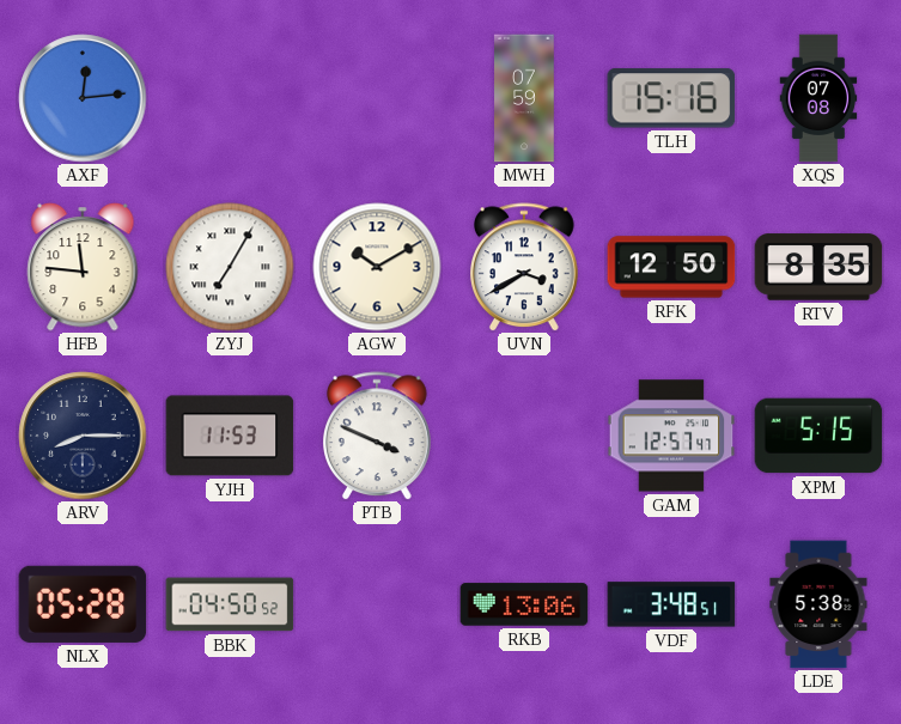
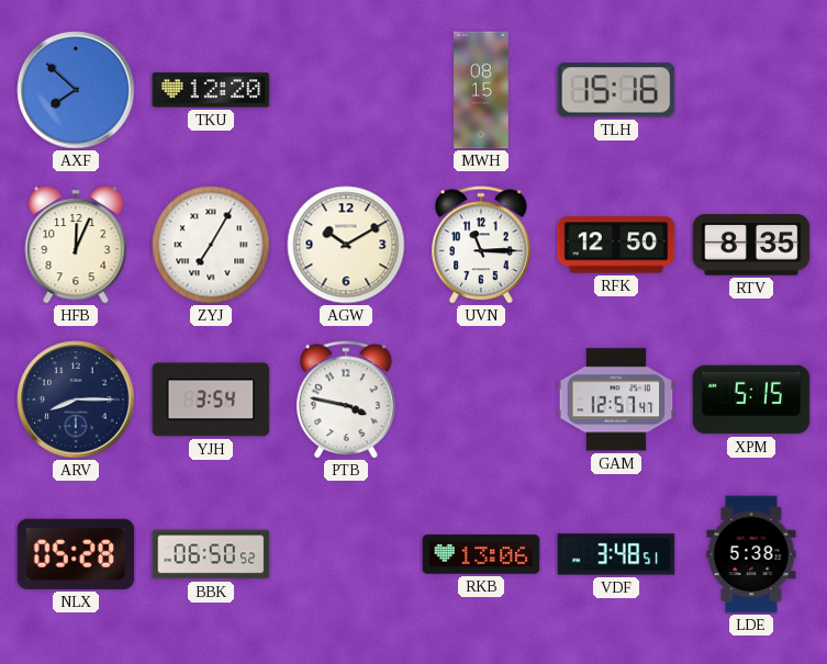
AXF: 12:14 -> 7:52
TKU: none -> 12:20
MWH: 07:59 -> 08:15
XQS: 07:08 -> none
HFB: 11:46 -> 12:04
UVN: 3:40 -> 11:15
YJH: 11:53 -> 3:54
PTB: 3:49 -> 3:47
BBK: 04:50 -> 06:50
